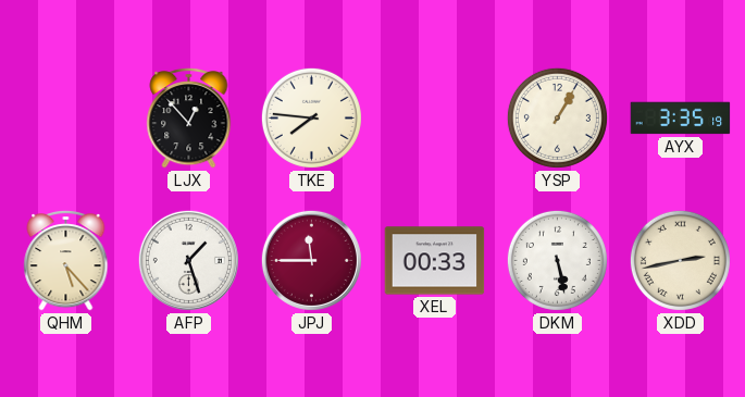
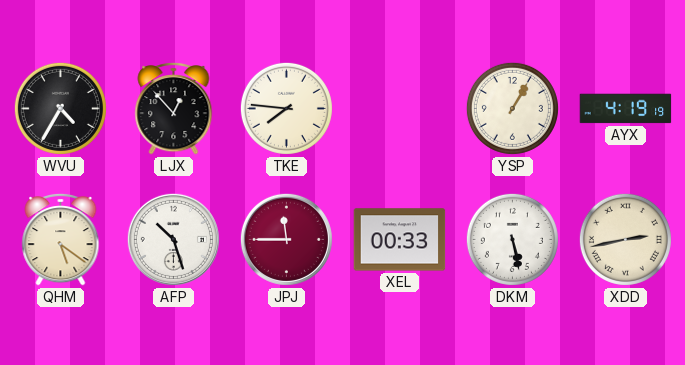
WVU: none -> 4:35
AYX: 3:35 -> 4:19
QHM: 5:23 -> 5:21
AFP: 1:27 -> 10:27
